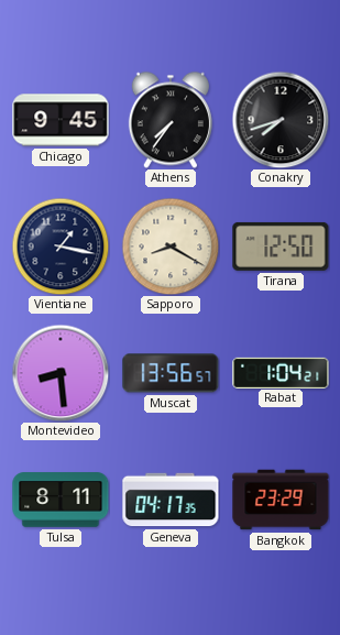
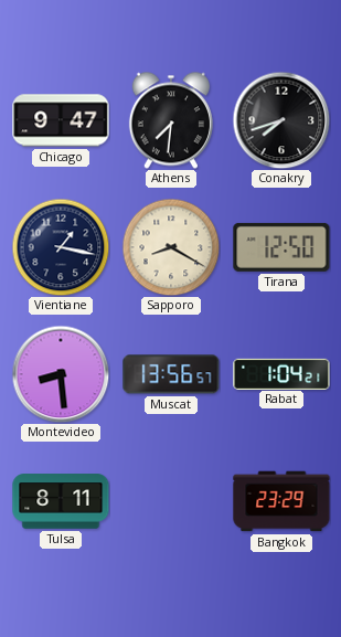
Chicago: 9:45 -> 9:47
Athens: 7:36 -> 7:31
Geneva: 04:17 -> none
